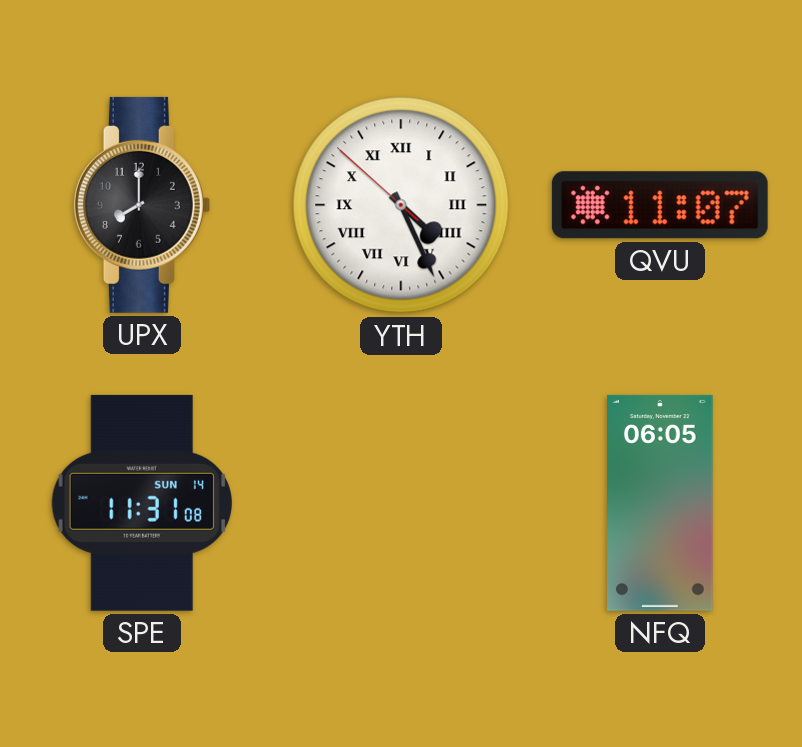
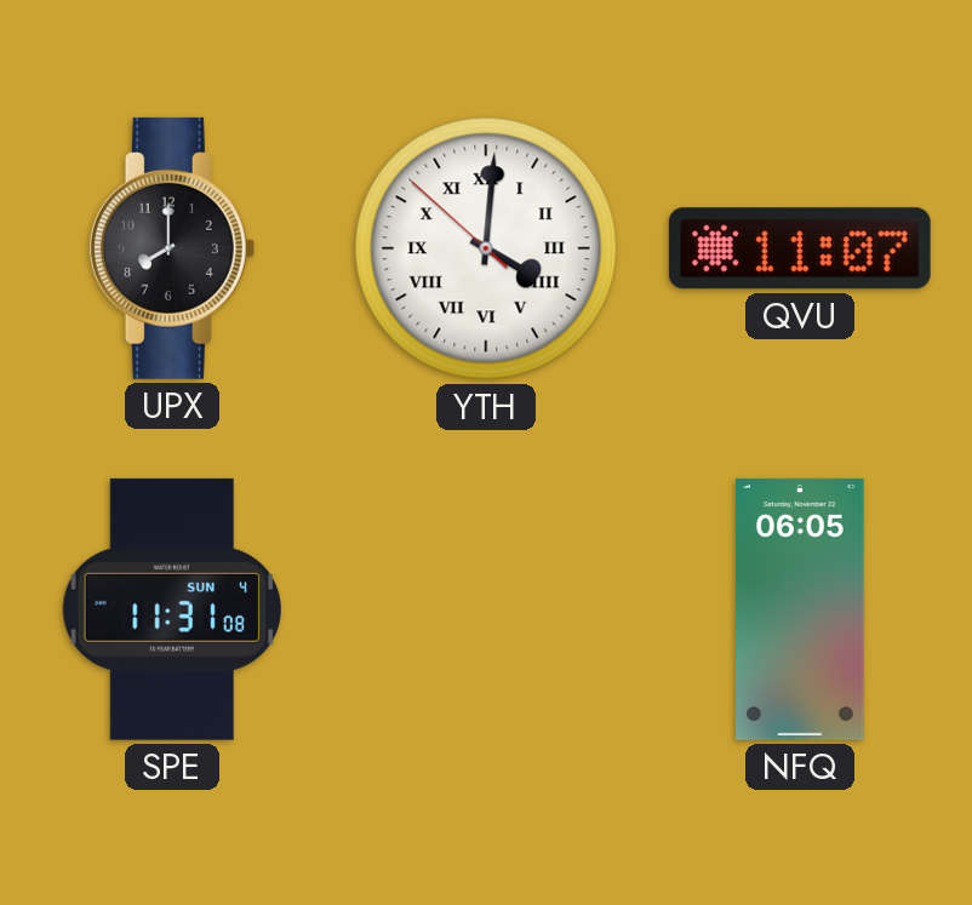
YTH: 4:25 -> 4:00
SPE date: SUN 14 -> SUN 4
